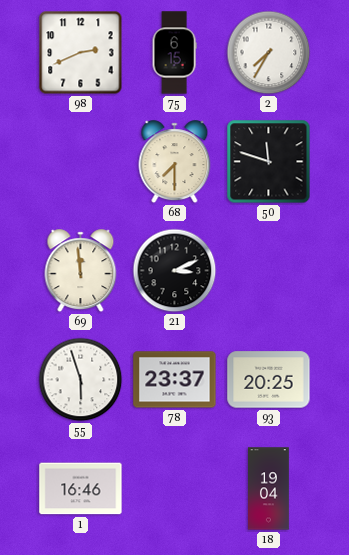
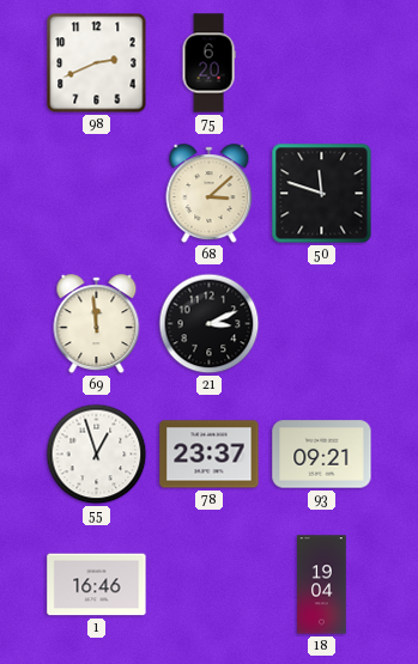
75: 6:15 -> 6:20
2: 7:35 -> none
68: 7:30 -> 3:08
55: 5:57 -> 12:57
93: 20:25 -> 09:21
